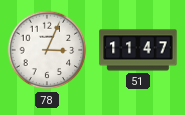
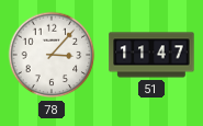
78: 3:04 -> 3:07
